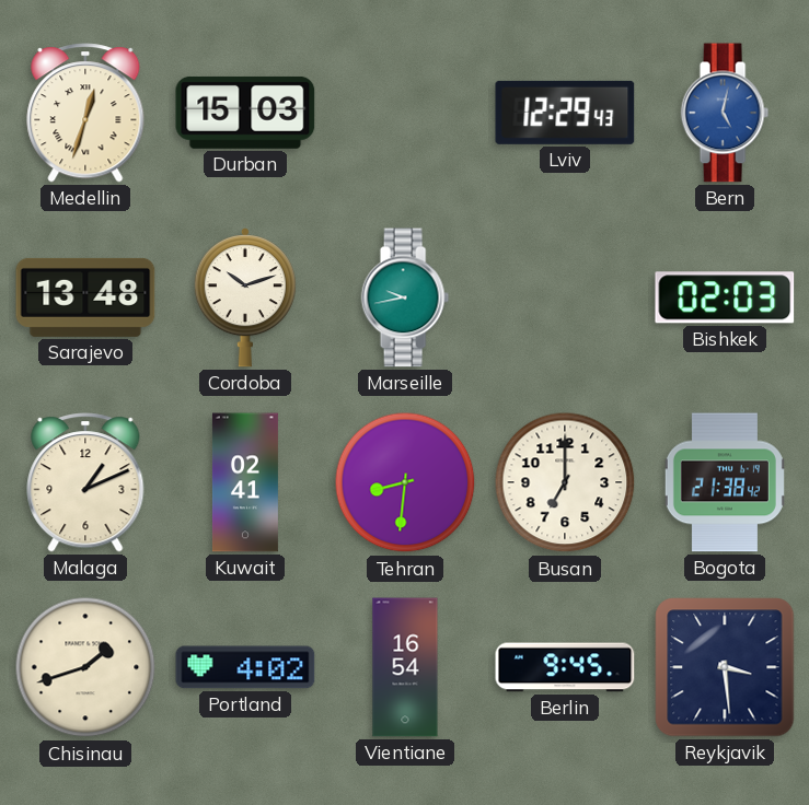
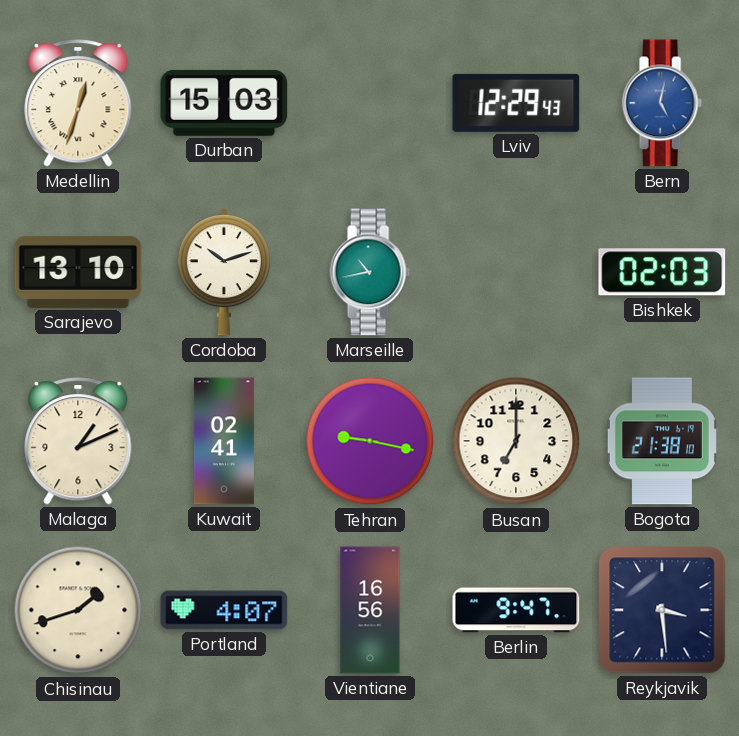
Sarajevo: 13:48 -> 13:10
Marseille: 9:43 -> 10:43
Tehran: 8:31 -> 9:17
Bogota: 21:38:42 -> 21:38:10
Portland: 4:02 -> 4:07
Vientiane: 16:54 -> 16:56
Berlin: 9:45 -> 9:47
